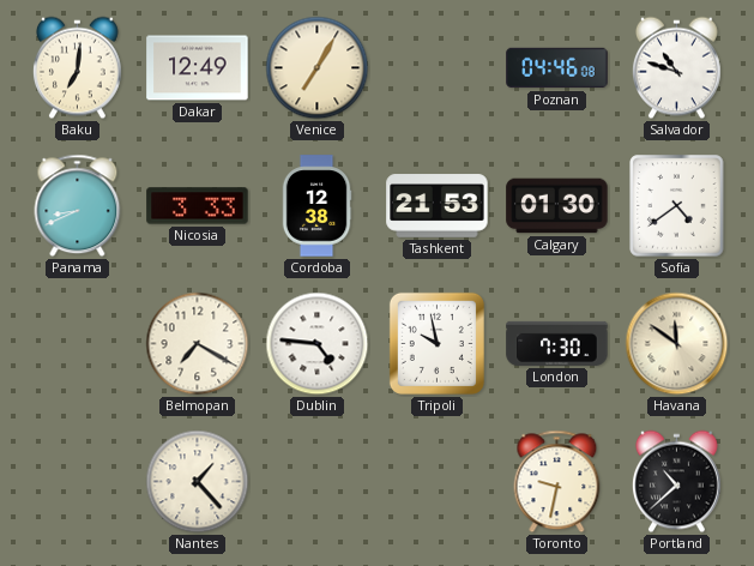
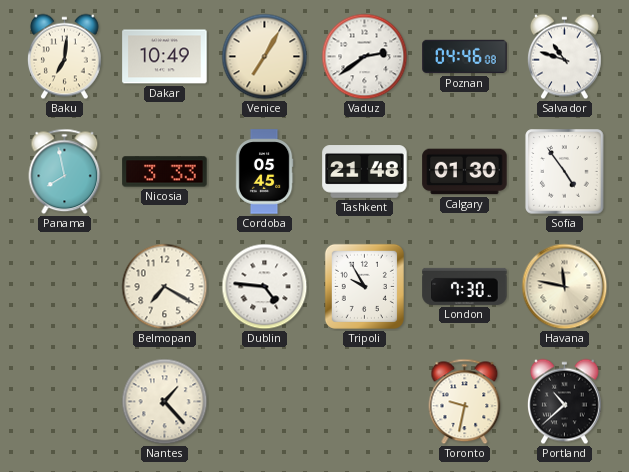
Dakar: 12:49 -> 10:49
Vaduz: none -> 2:39
Panama: 8:41 -> 7:58
Cordoba: 12:38 -> 05:45
Tashkent: 21:53 -> 21:48
Sofia: 4:39 -> 4:54
Tripoli: 9:58 -> 9:55
Havana: 11:51 -> 11:47
